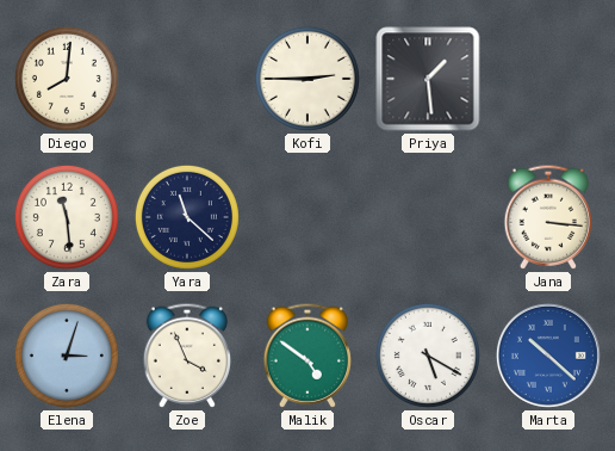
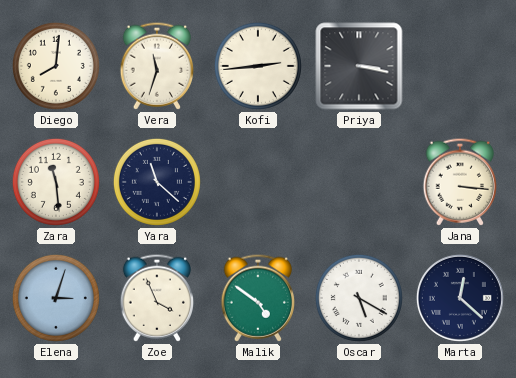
Vera: none -> 11:33
Kofi: 2:45 -> 2:44
Priya: 1:29 -> 3:17
Marta: 10:22 -> 12:22
Marta dial: blue -> navy
